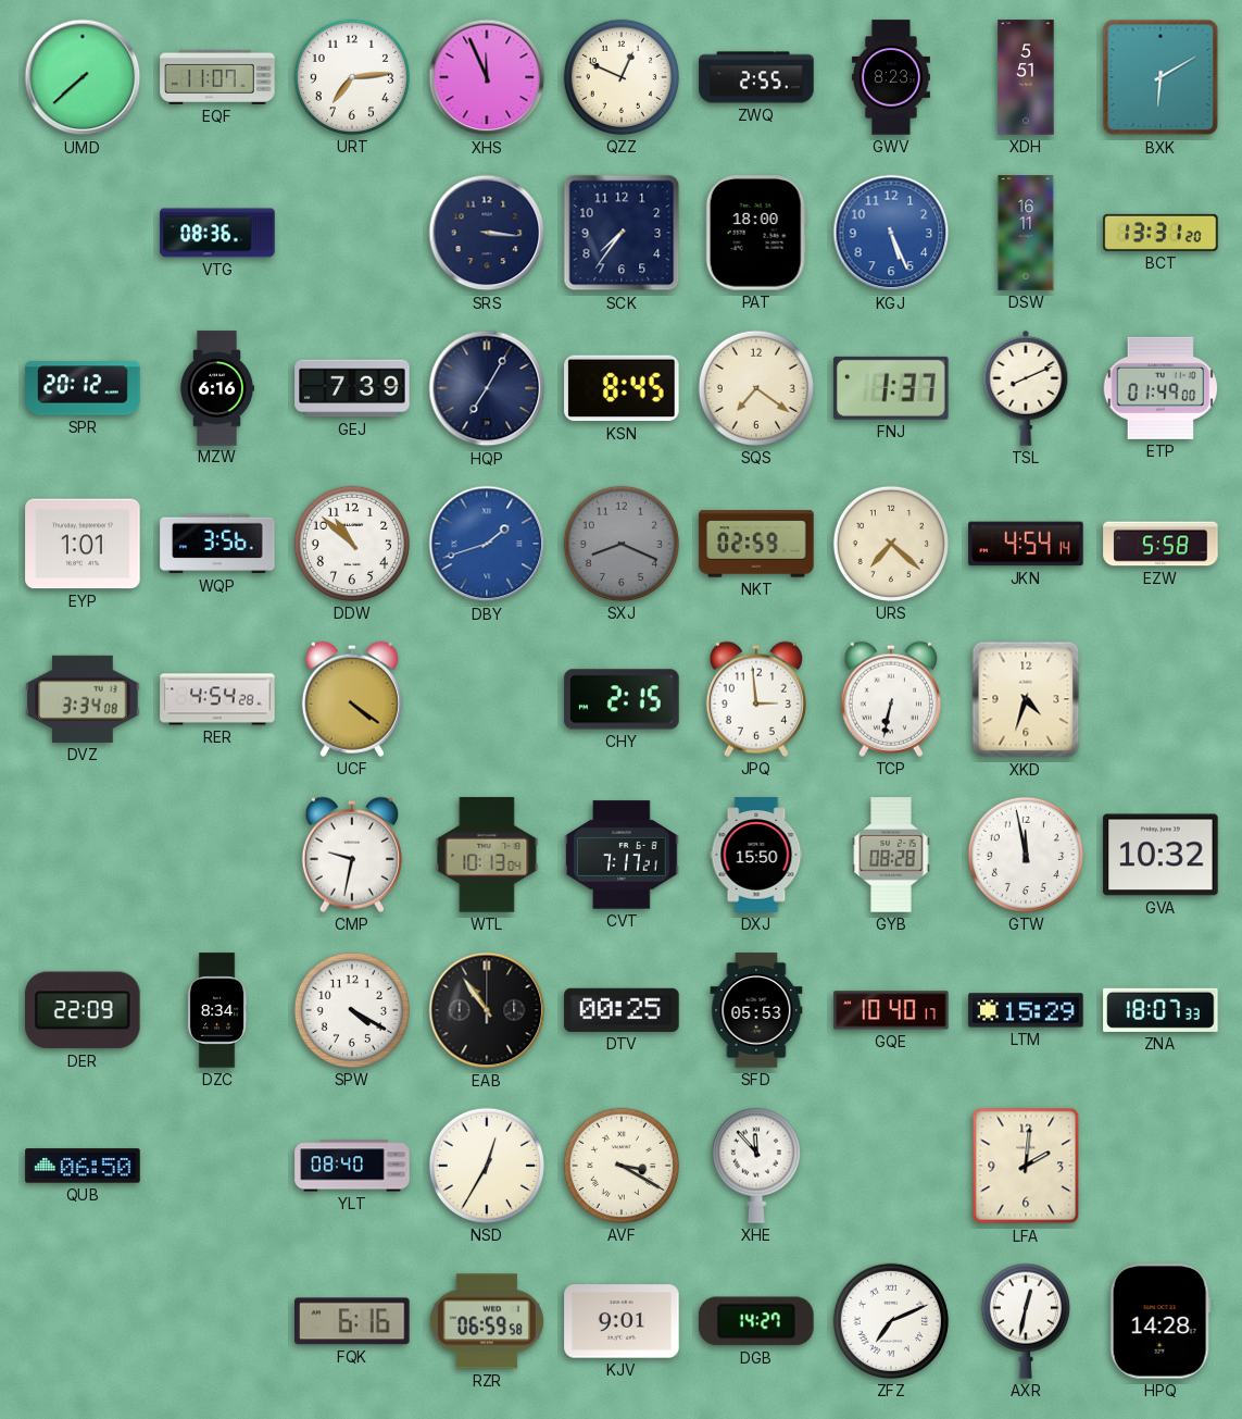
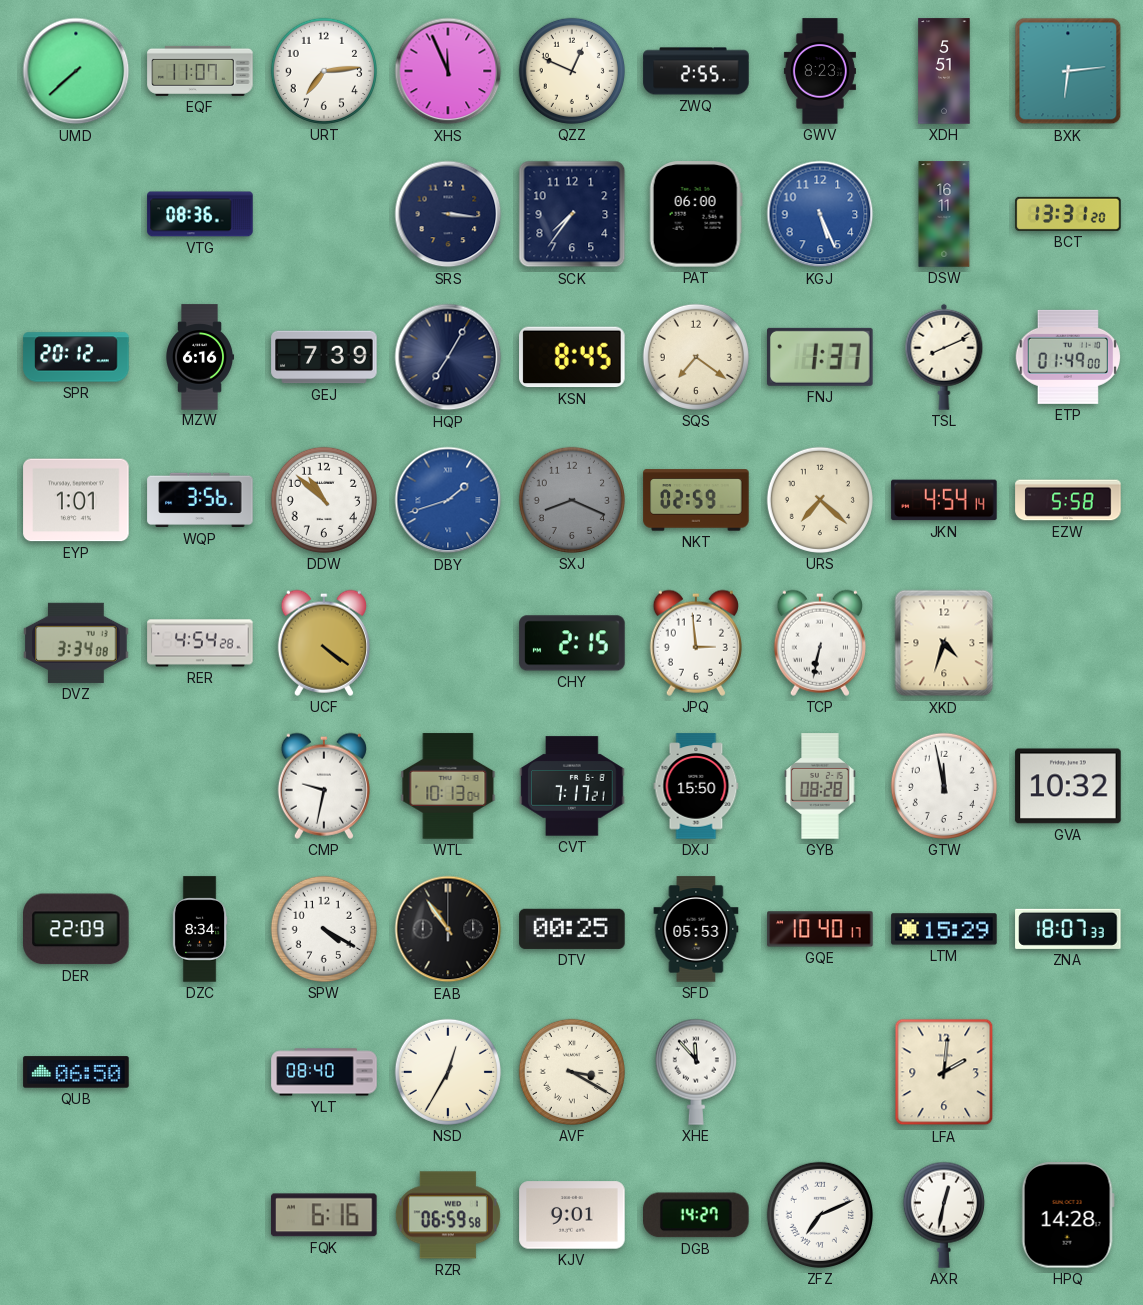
BXK: 6:10 -> 6:14
PAT: 18:00 -> 06:00
